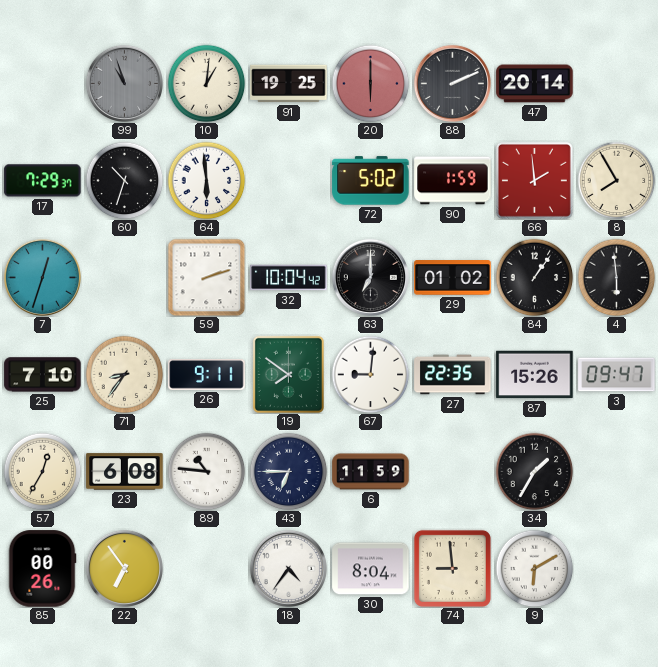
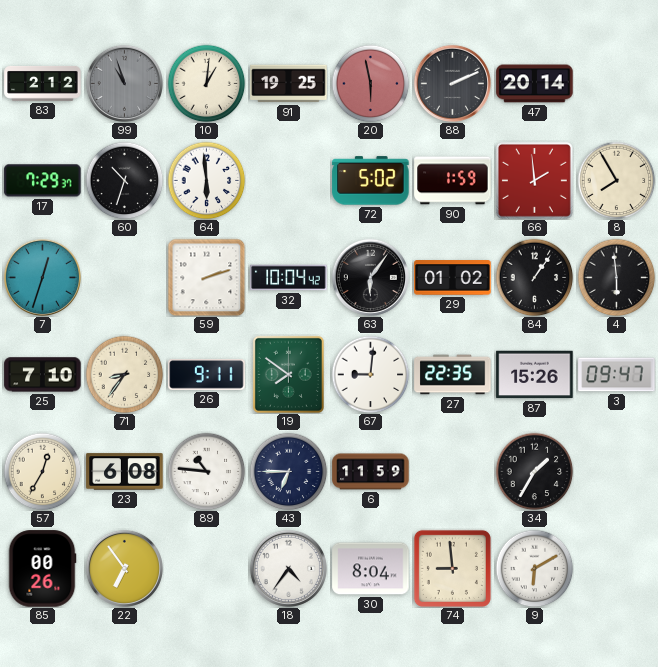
83: none -> 2:12
20: 6:00 -> 5:58
63: 7:00 -> 6:06
